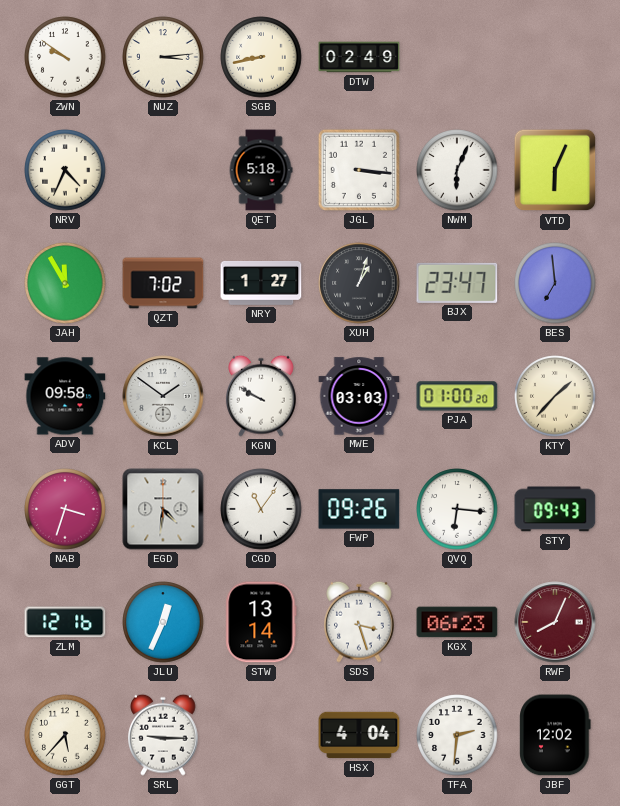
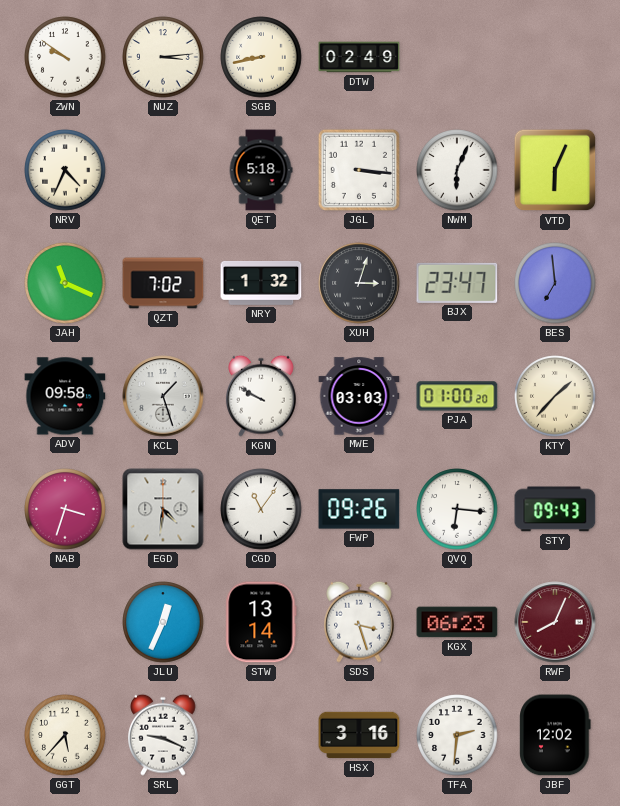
JAH: 11:55 -> 11:19
NRY: 1:27 -> 1:32
XUH: 1:03 -> 3:03
KCL: 1:51 -> 1:27
ZLM: 12:16 -> none
SRL: 9:15 -> 9:19
HSX: 4:04 -> 3:16
